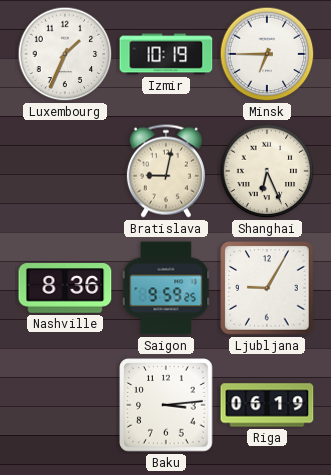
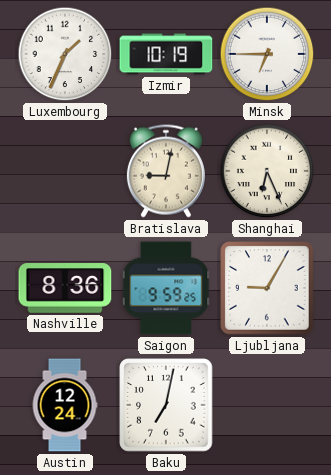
Austin: none -> 12:24
Baku: 3:14 -> 7:02
Riga: 06:19 -> none
